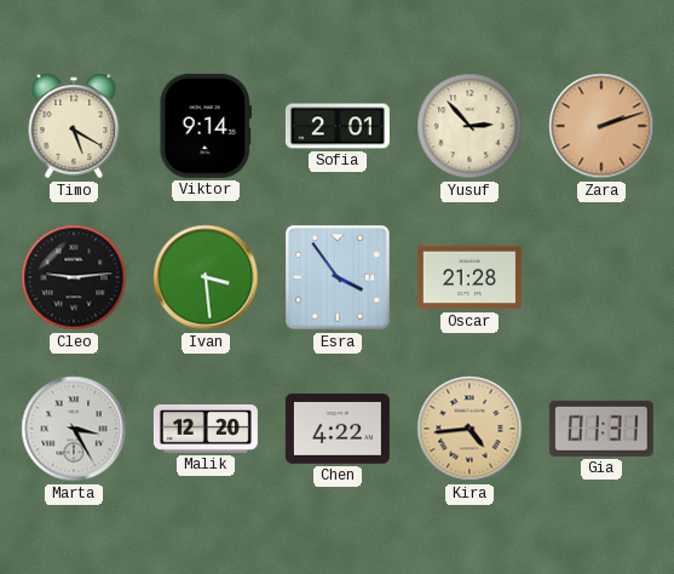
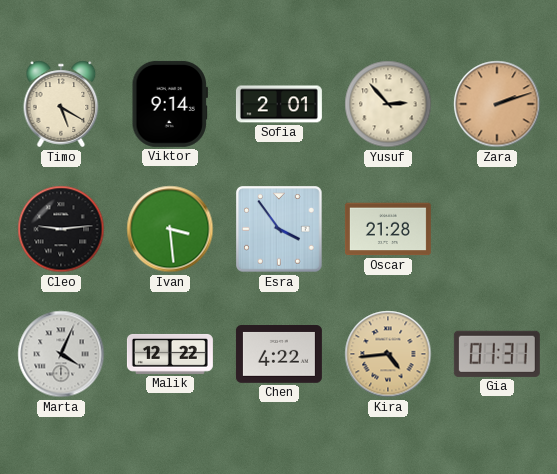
Marta: 3:25 -> 4:04
Malik: 12:20 -> 12:22
